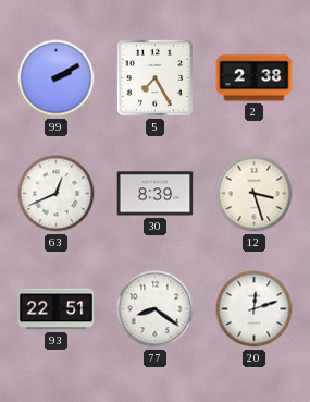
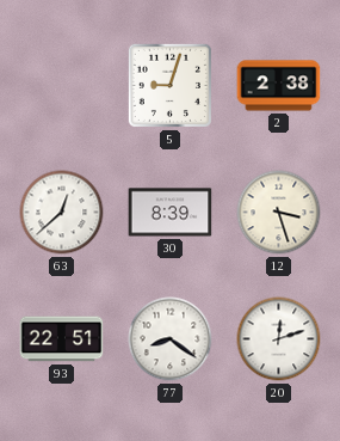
99: 2:10 -> none
5: 7:25 -> 9:03
63: 12:41 -> 12:38
